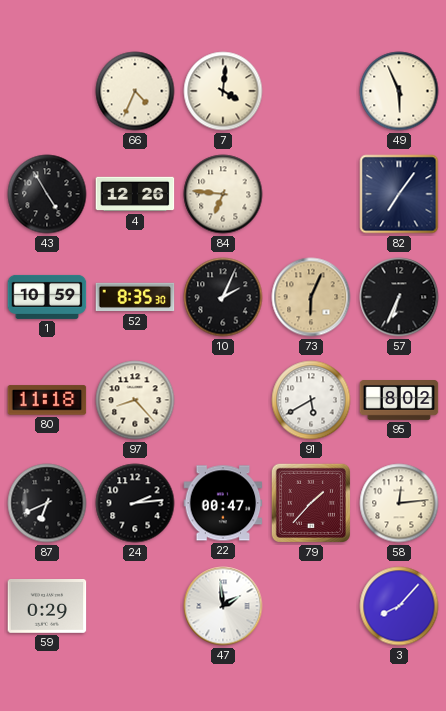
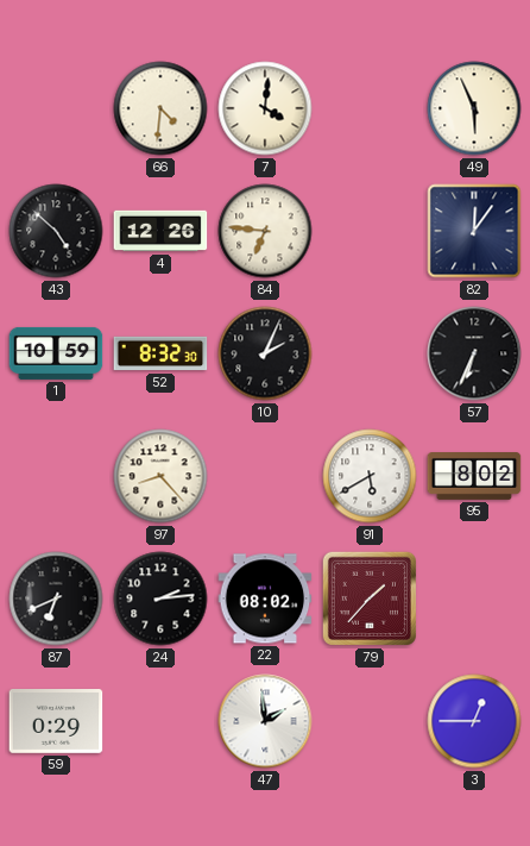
66: 4:34 -> 4:31
43: 4:55 -> 4:52
82: 7:06 -> 12:06
52: 8:35 -> 8:32
73: 6:04 -> none
80: 11:18 -> none
22: 00:47 -> 08:02
58: 12:14 -> none
3: 8:07 -> 12:45
